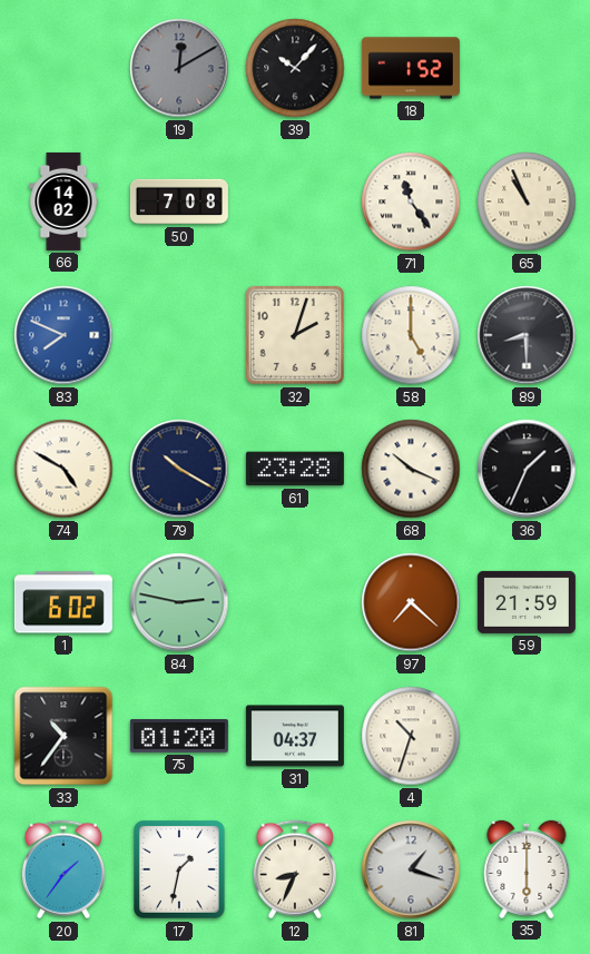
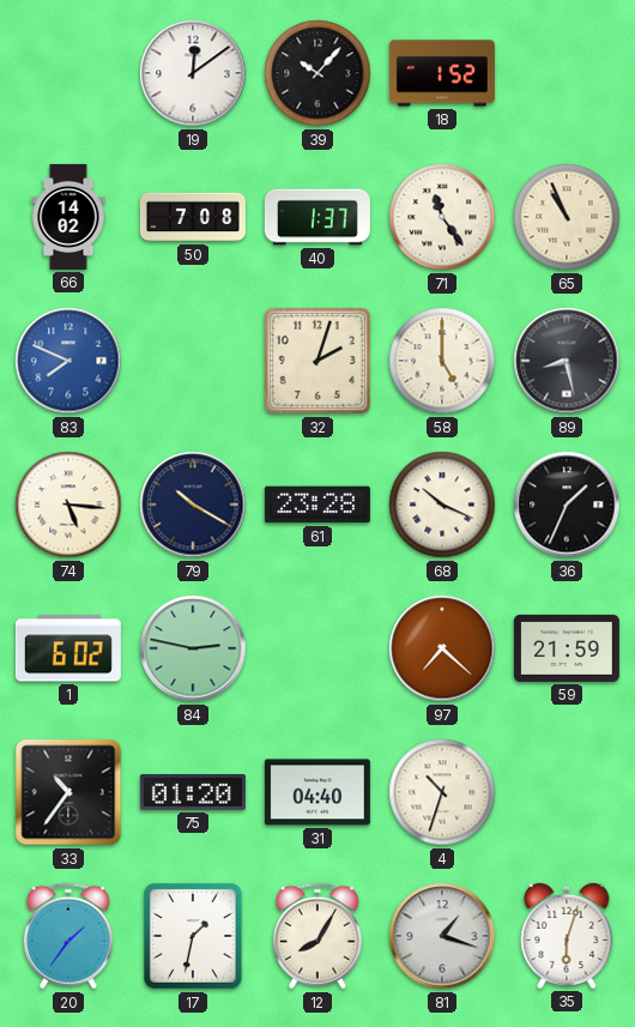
19: 12:10 -> 12:09
19 dial: grey -> white
40: none -> 1:37
89: 8:30 -> 8:28
74: 4:50 -> 5:16
31: 04:37 -> 04:40
12: 8:34 -> 8:05
35: 6:00 -> 6:03
